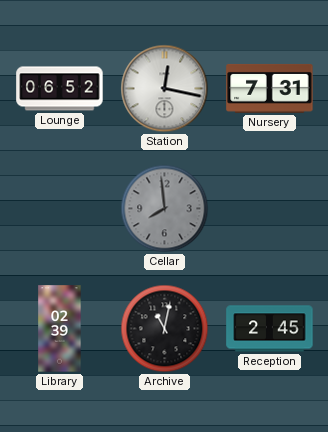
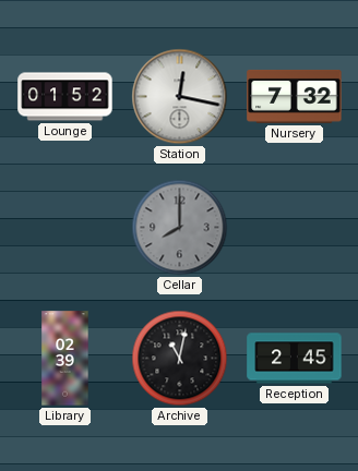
Lounge: 06:52 -> 01:52
Nursery: 7:31 -> 7:32
Cellar: 7:59 -> 8:00
